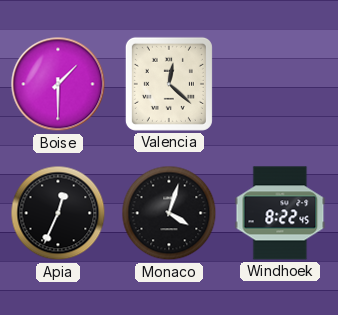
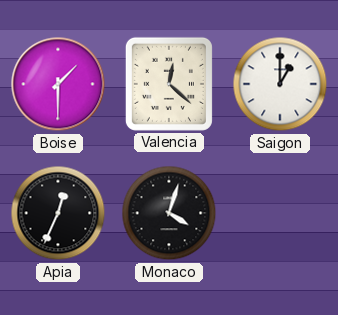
Saigon: none -> 1:00
Windhoek: 8:22 -> none
